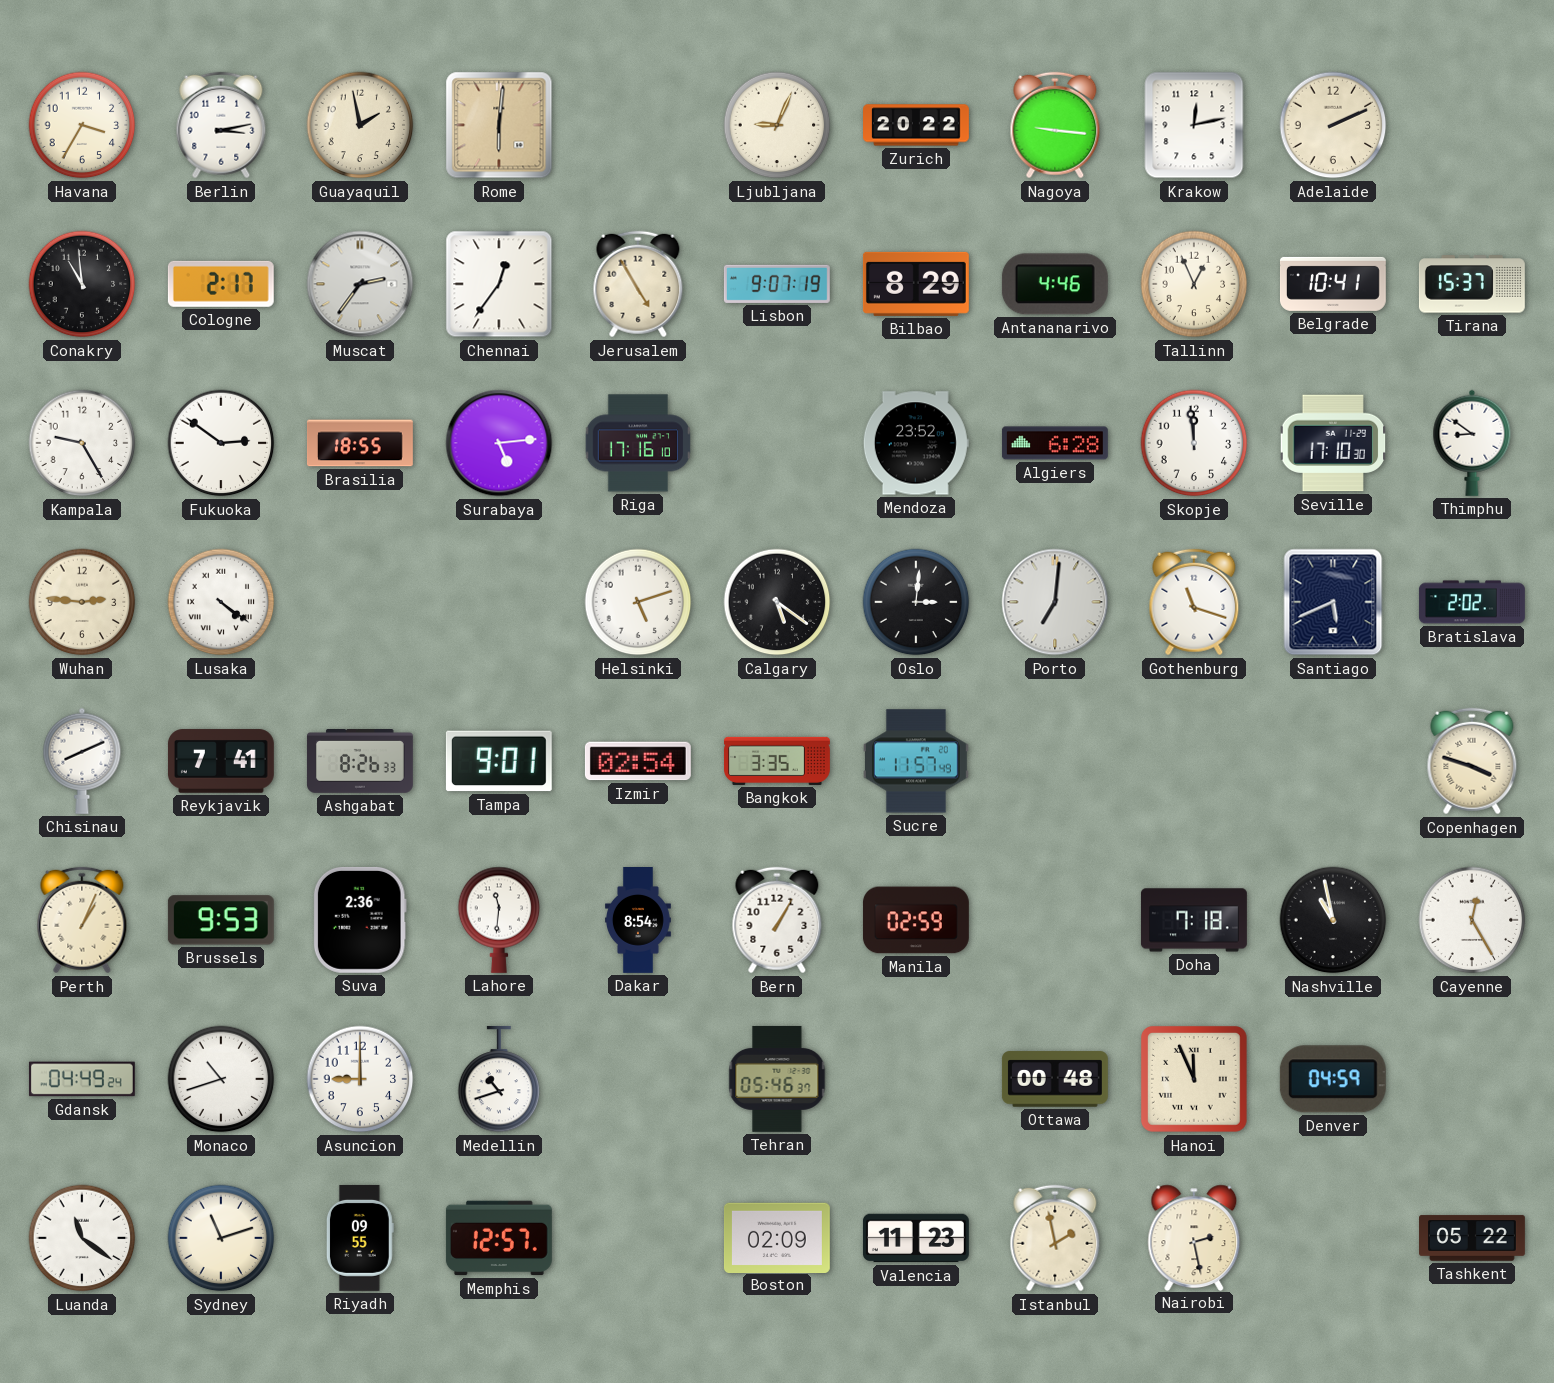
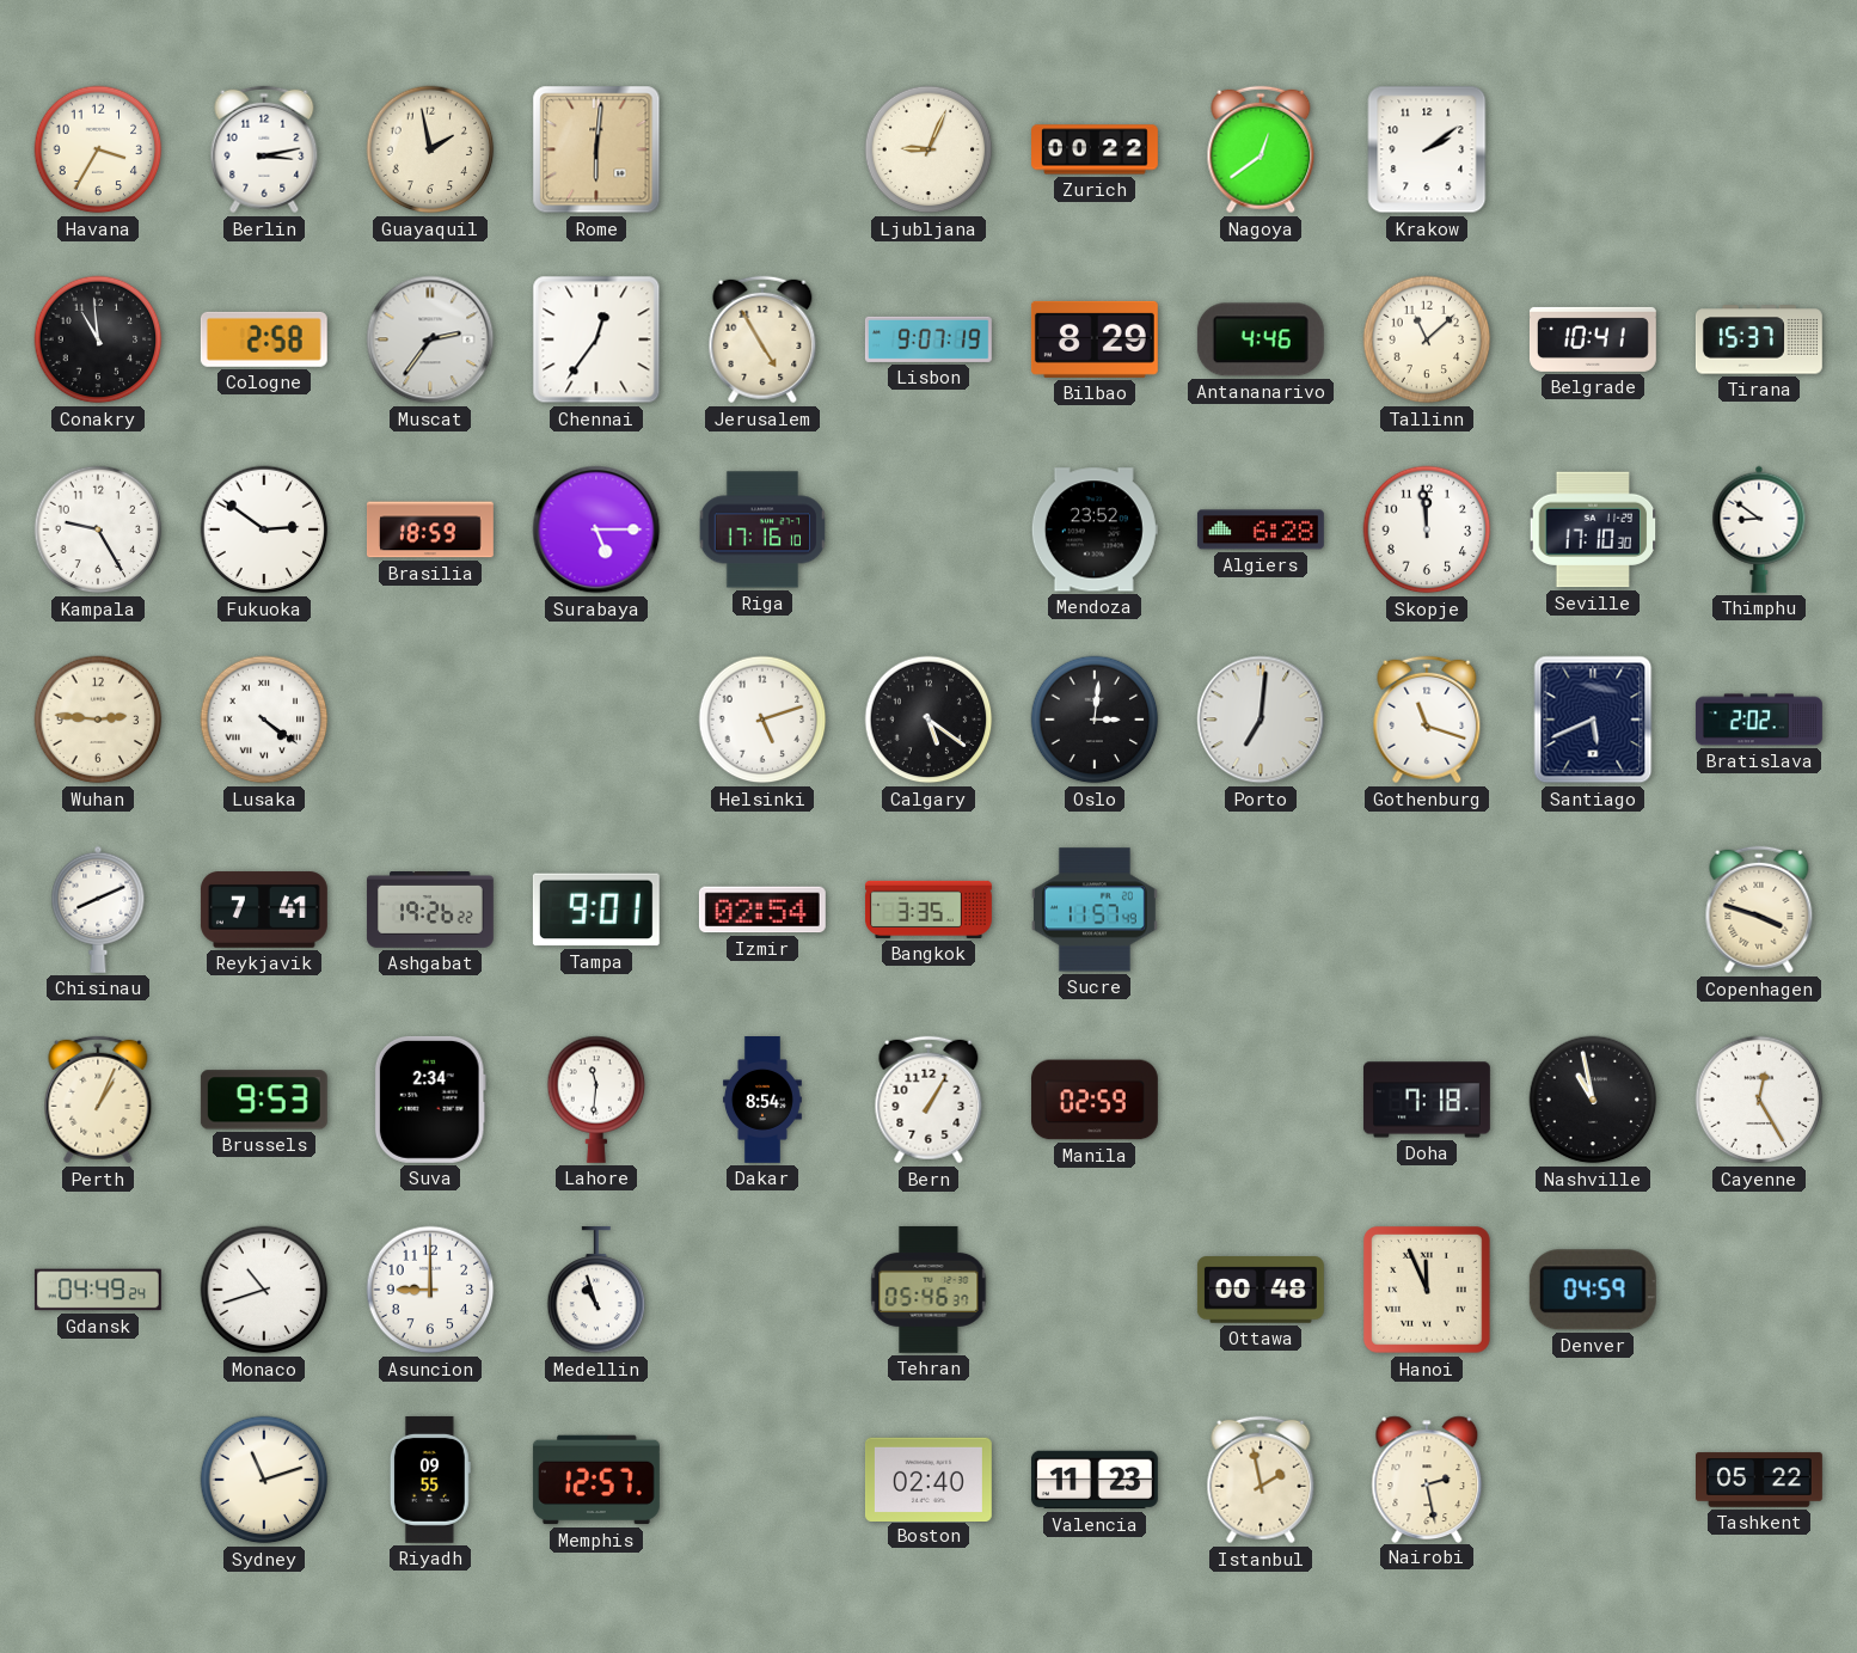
Zurich: 20:22 -> 00:22
Nagoya: 9:16 -> 12:39
Krakow: 12:13 -> 2:09
Adelaide: 2:11 -> none
Cologne: 2:17 -> 2:58
Tallinn: 12:56 -> 11:08
Brasilia: 18:55 -> 18:59
Surabaya: 5:14 -> 5:15
Ashgabat: 8:26 -> 19:26
Suva: 2:36 -> 2:34
Medellin: 10:42 -> 10:57
Luanda: 11:21 -> none
Boston: 02:09 -> 02:40
